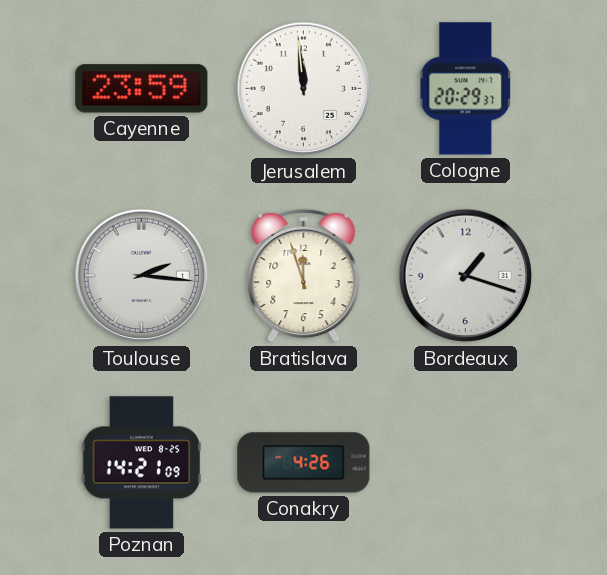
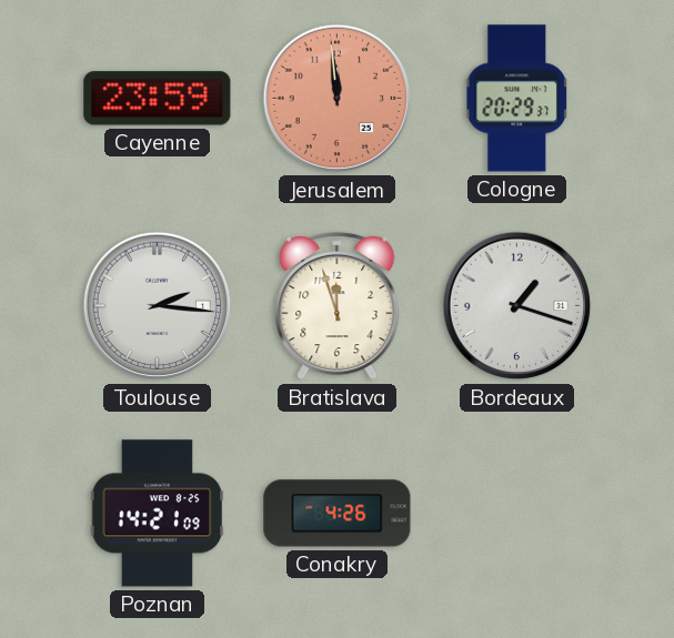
Jerusalem dial: white -> salmon
